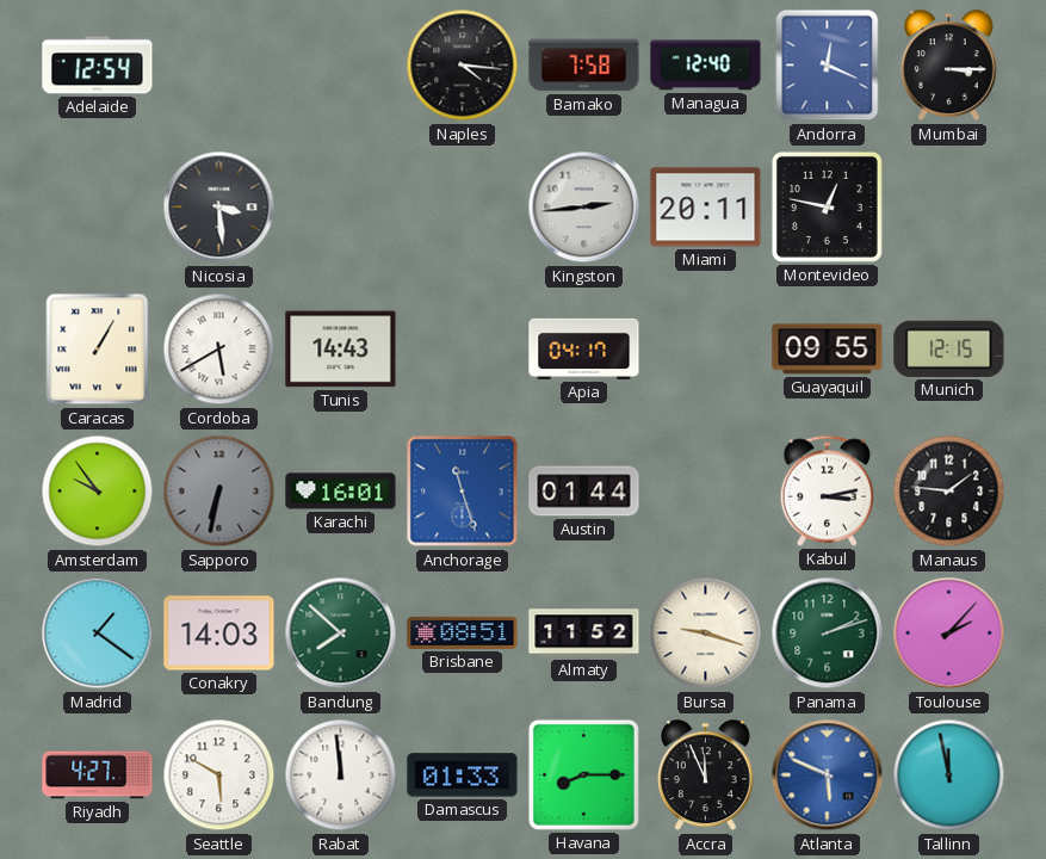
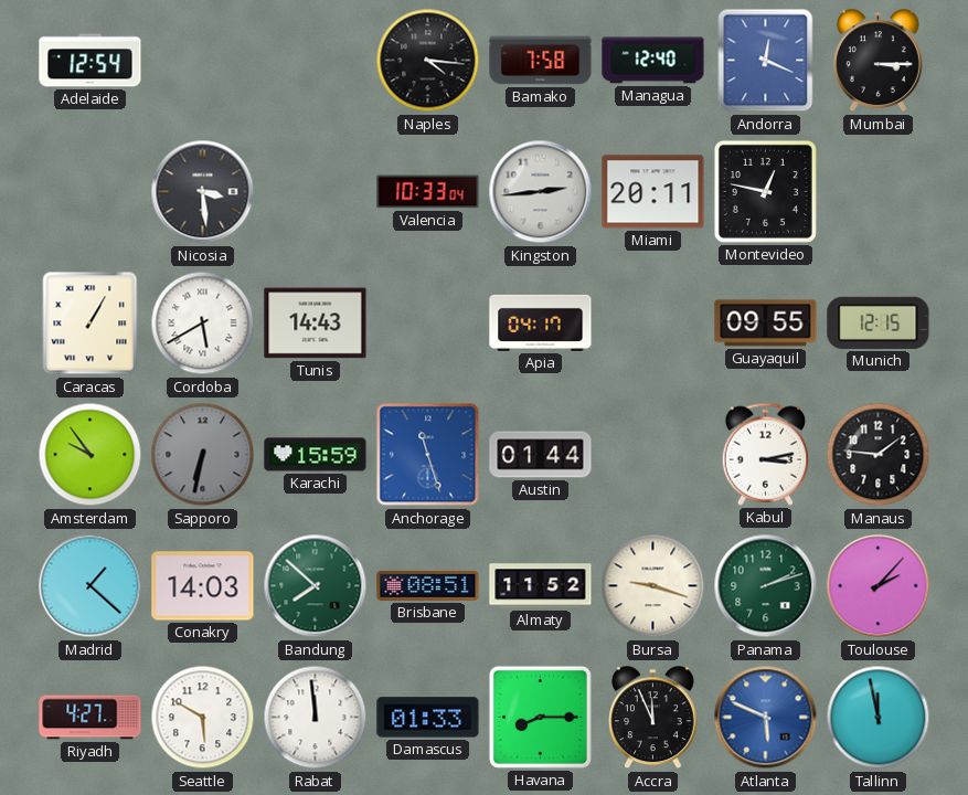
Valencia: none -> 10:33
Karachi: 16:01 -> 15:59
Madrid: 1:21 -> 1:22
